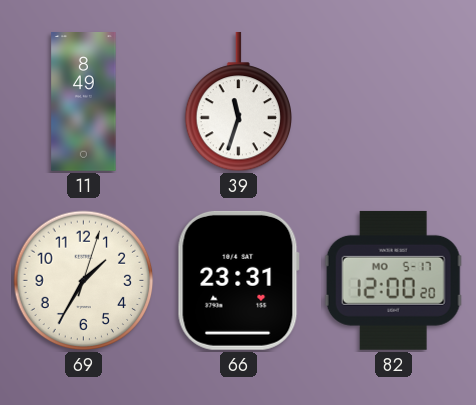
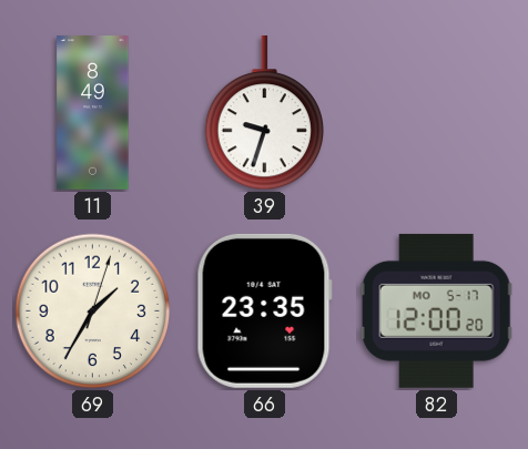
39: 11:33 -> 9:33
66: 23:31 -> 23:35
